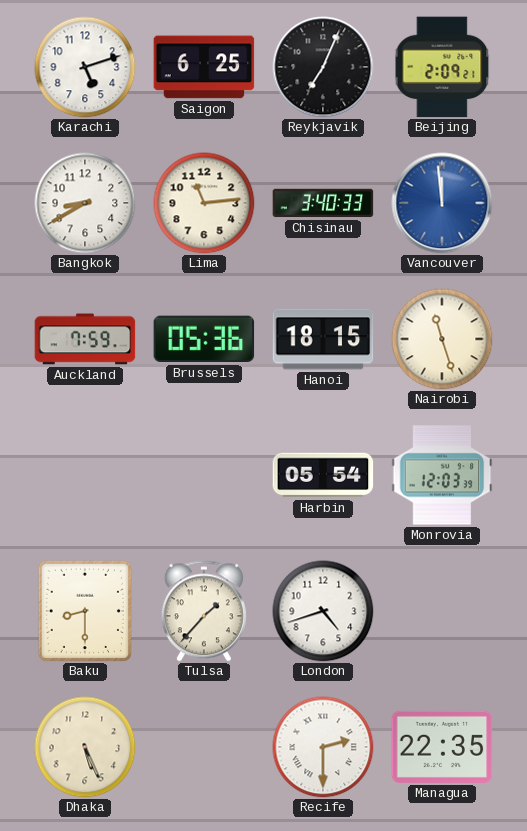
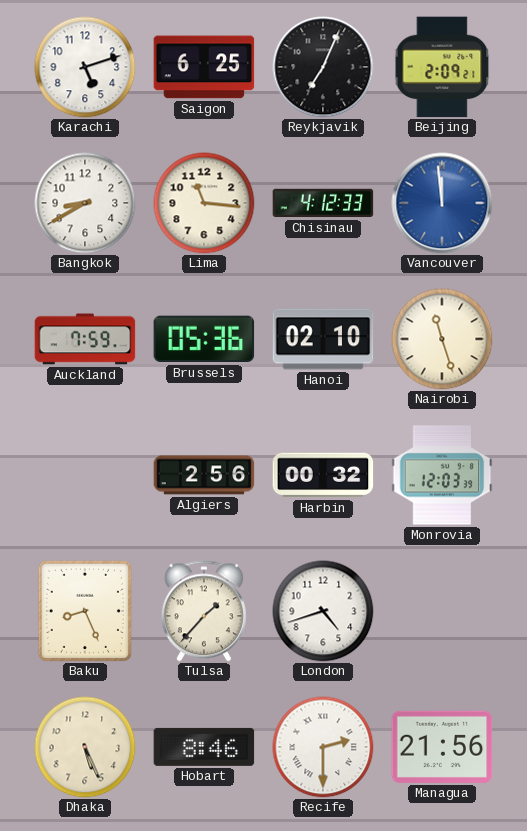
Lima: 11:14 -> 11:16
Chisinau: 3:40 -> 4:12
Hanoi: 18:15 -> 02:10
Algiers: none -> 2:56
Harbin: 05:54 -> 00:32
Baku: 8:30 -> 8:26
Hobart: none -> 8:46
Managua: 22:35 -> 21:56
